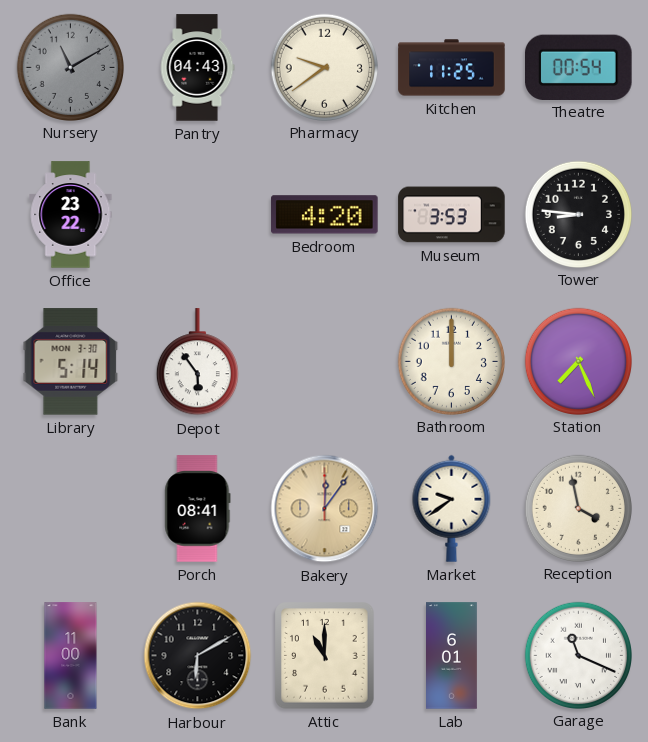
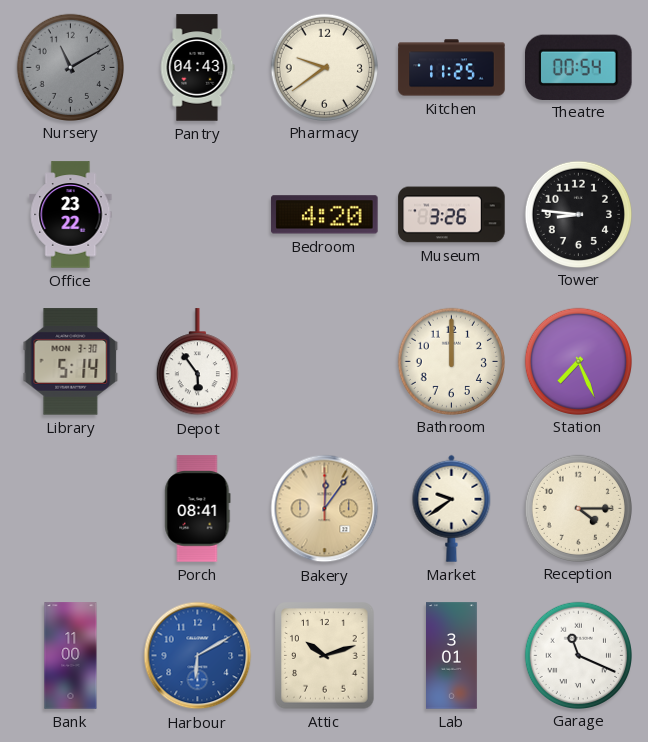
Museum: 3:53 -> 3:26
Reception: 3:58 -> 4:15
Harbour dial: black -> blue
Attic: 11:00 -> 10:12
Lab: 6:01 -> 3:01
